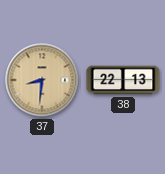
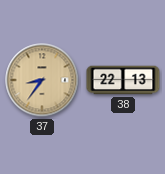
37: 8:31 -> 8:36
